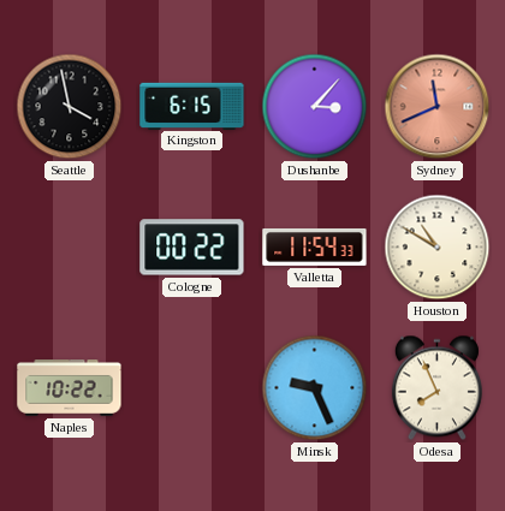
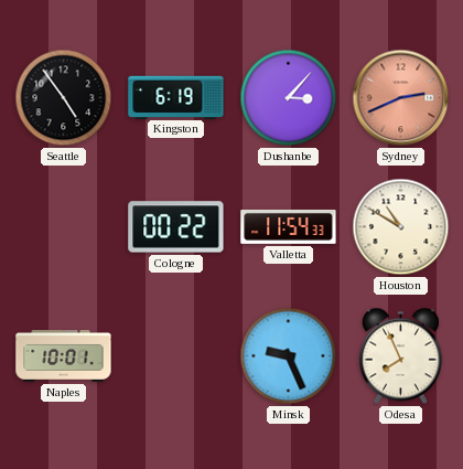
Seattle: 3:58 -> 4:54
Kingston: 6:15 -> 6:19
Sydney: 11:41 -> 2:41
Naples: 10:22 -> 10:01
